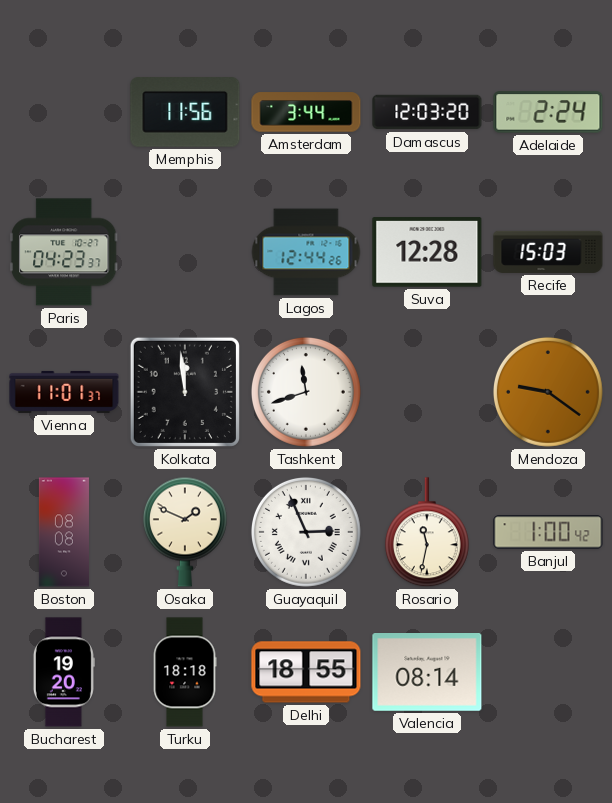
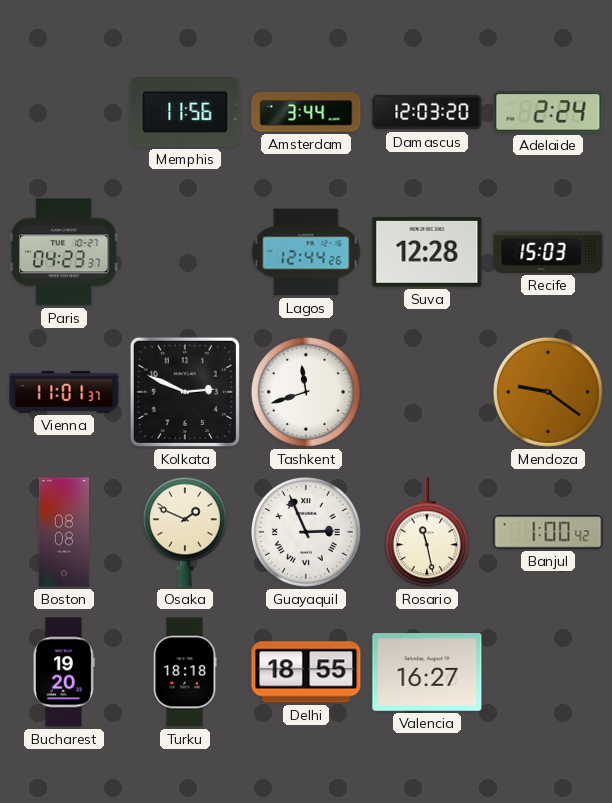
Kolkata: 11:59 -> 2:49
Rosario: 11:32 -> 11:28
Valencia: 08:14 -> 16:27
